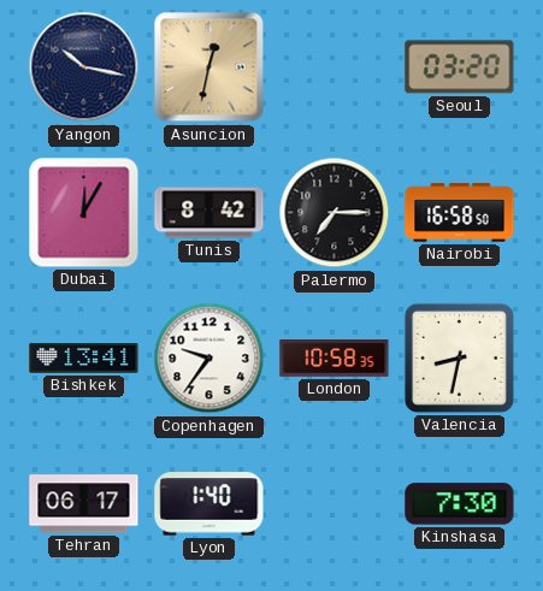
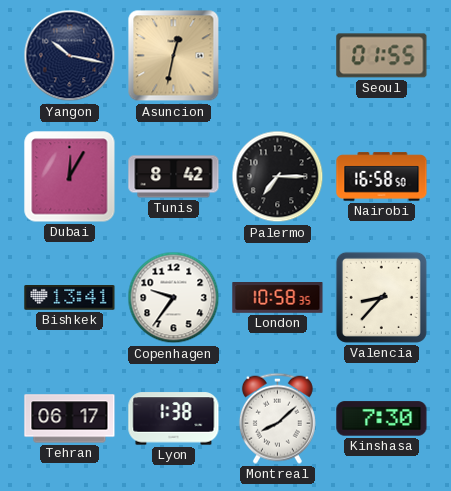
Seoul: 03:20 -> 01:55
Valencia: 8:32 -> 8:37
Lyon: 1:40 -> 1:38
Montreal: none -> 8:08
